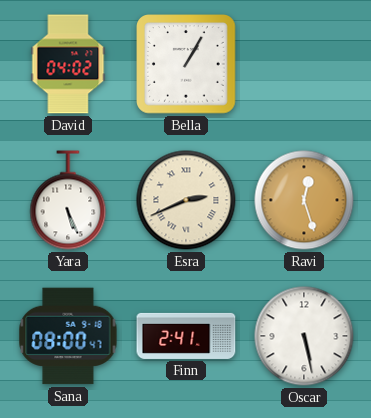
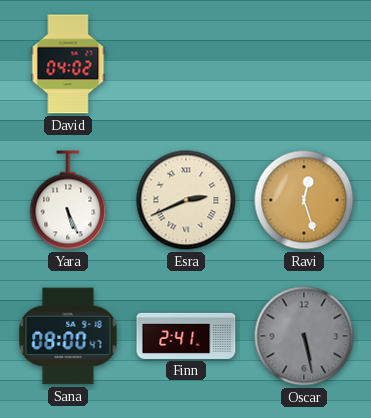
Bella: 1:05 -> none
Oscar dial: white -> grey
